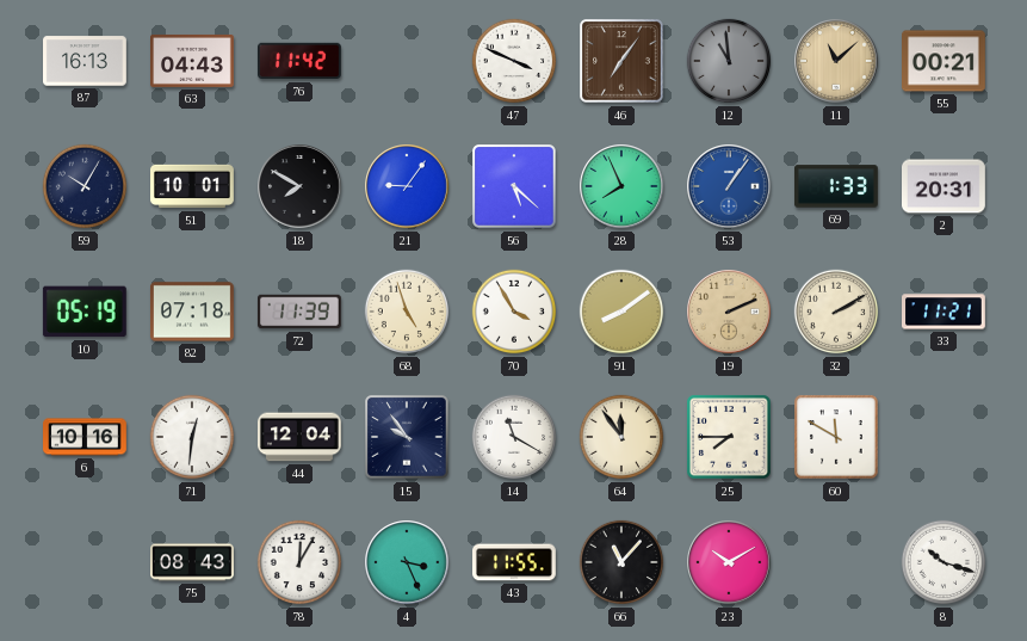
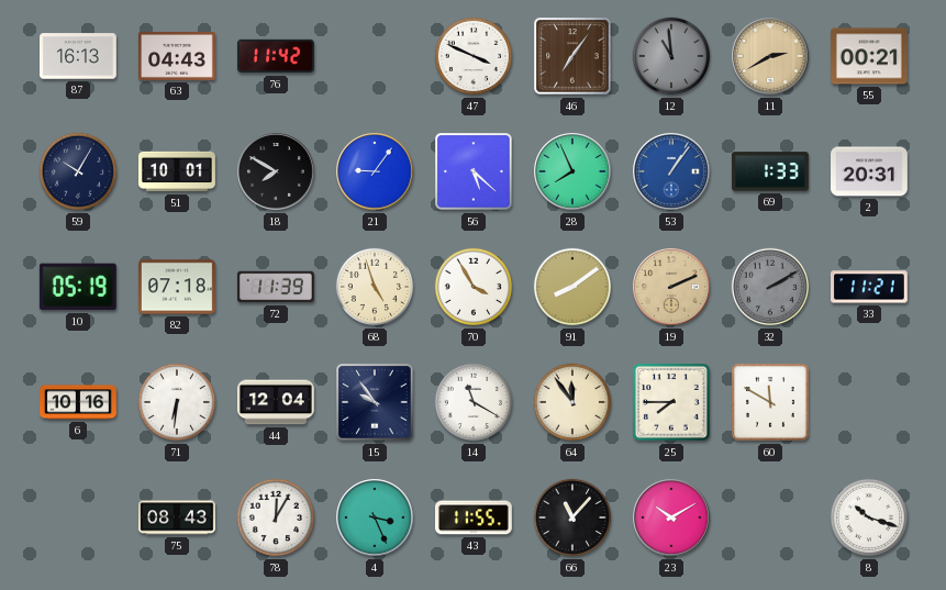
11: 11:08 -> 2:40
32 dial: cream -> grey
71: 12:31 -> 6:31
